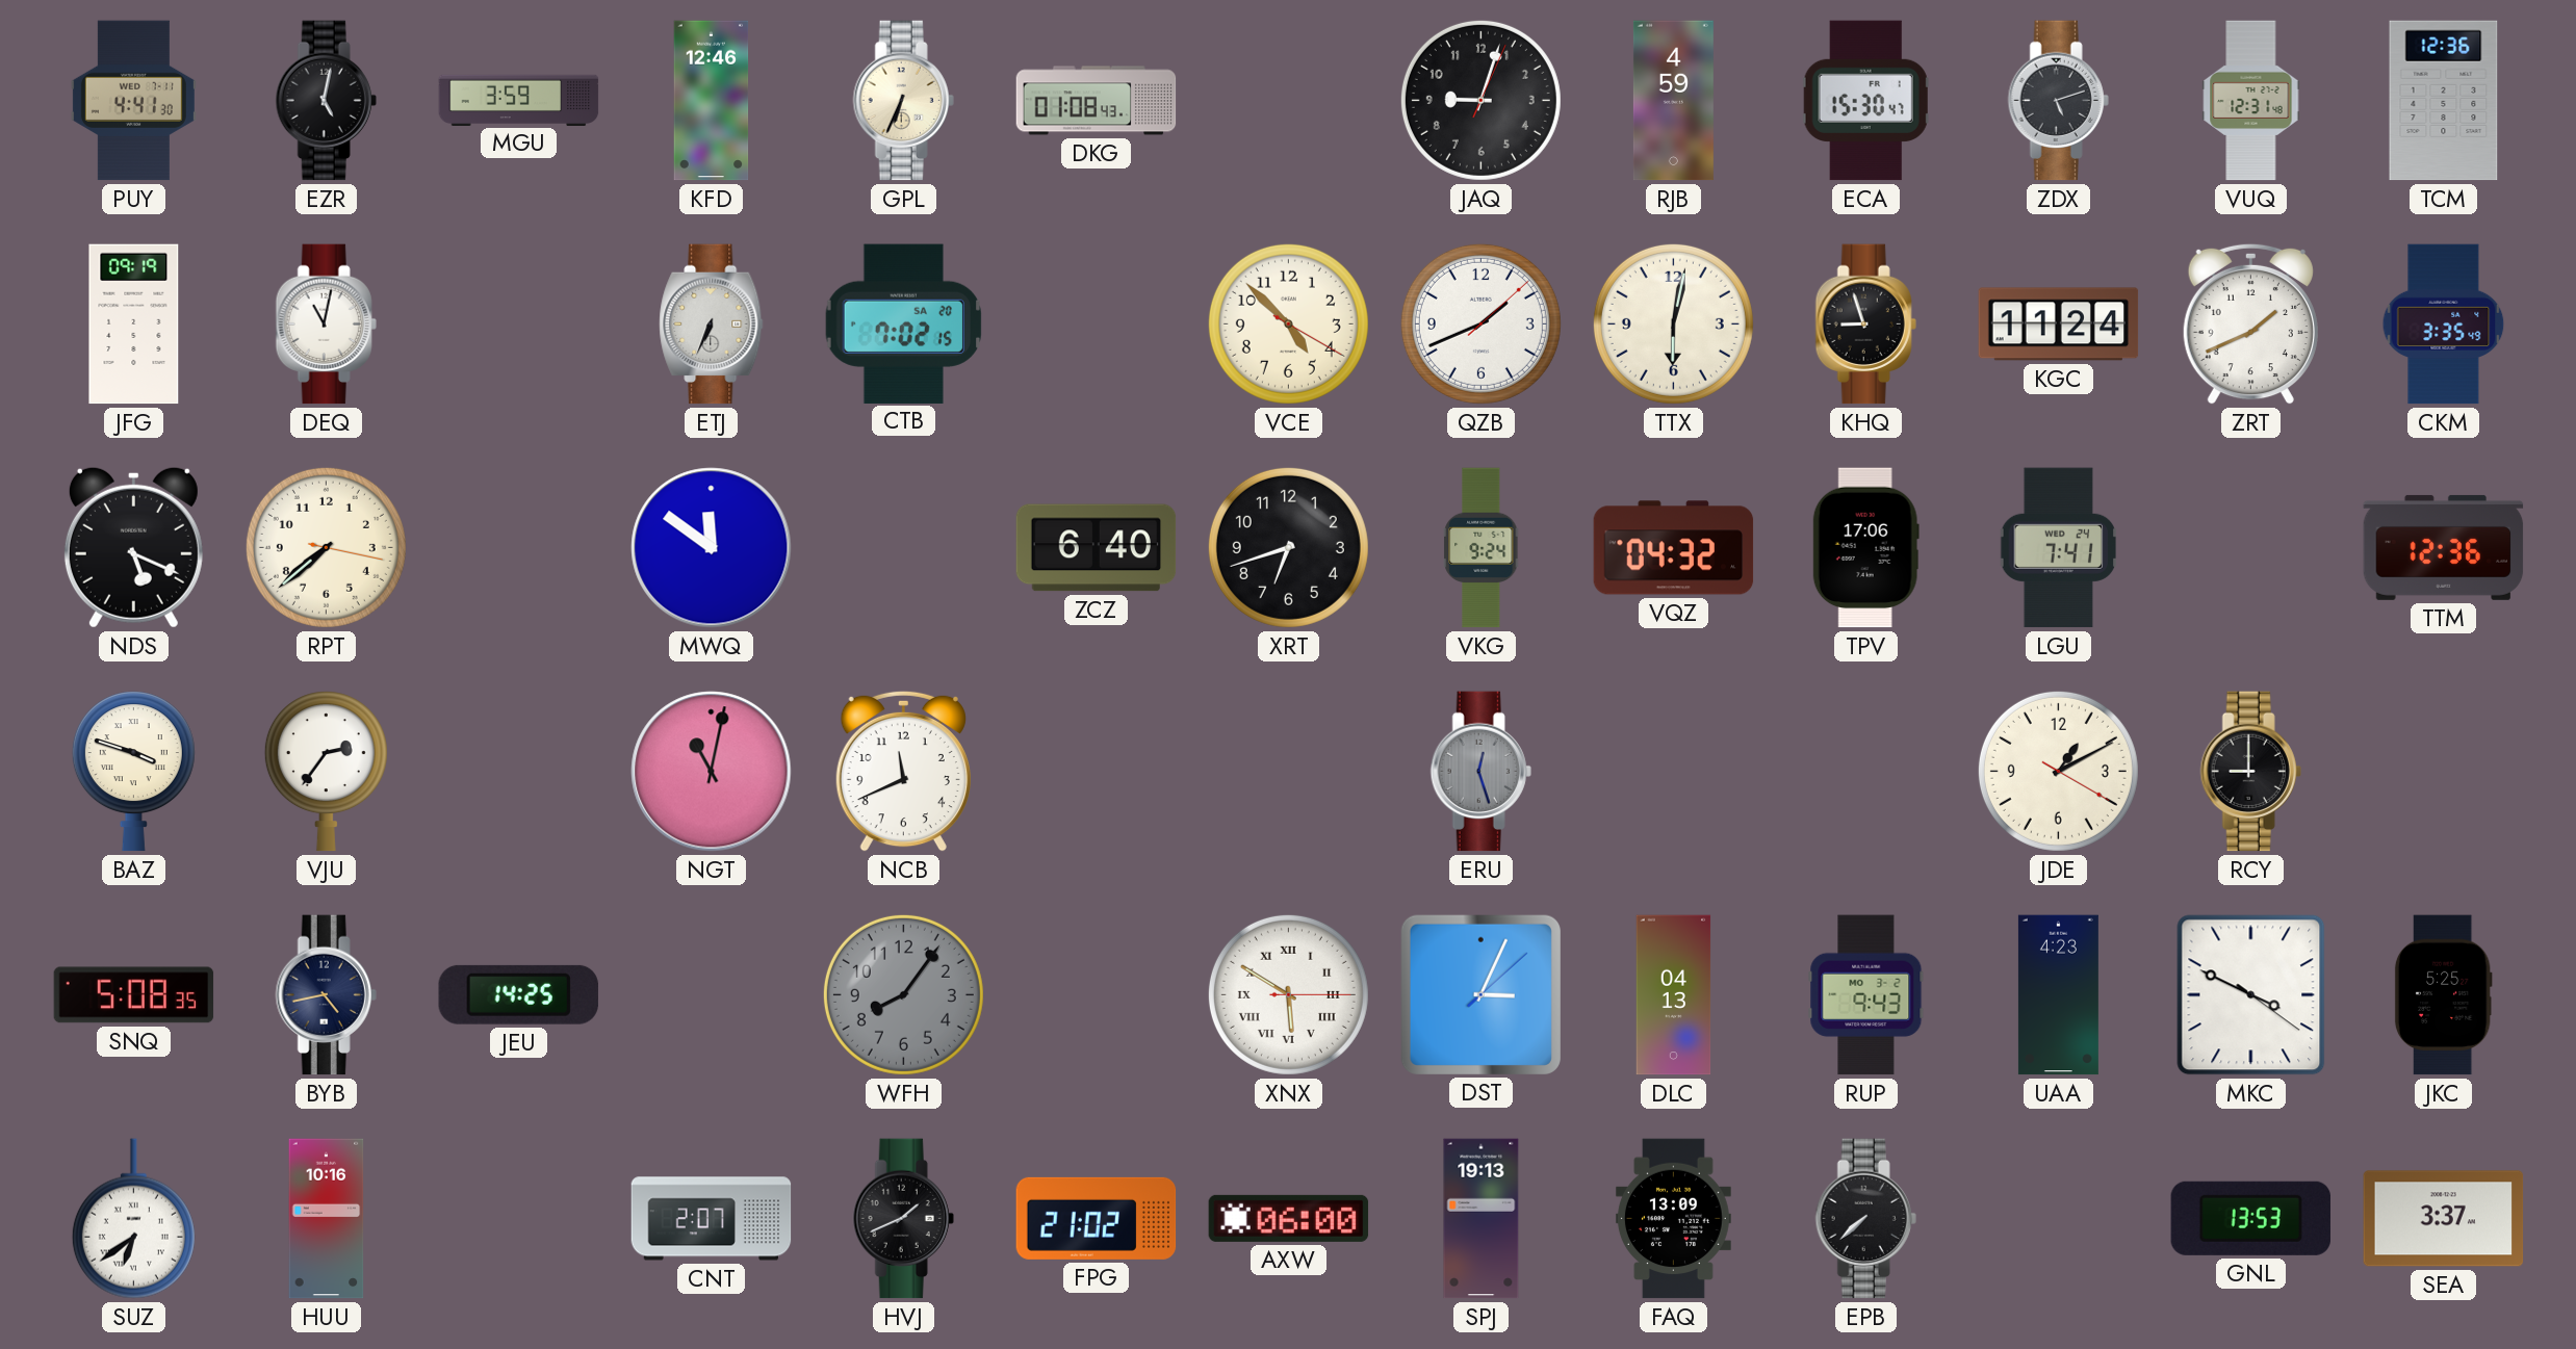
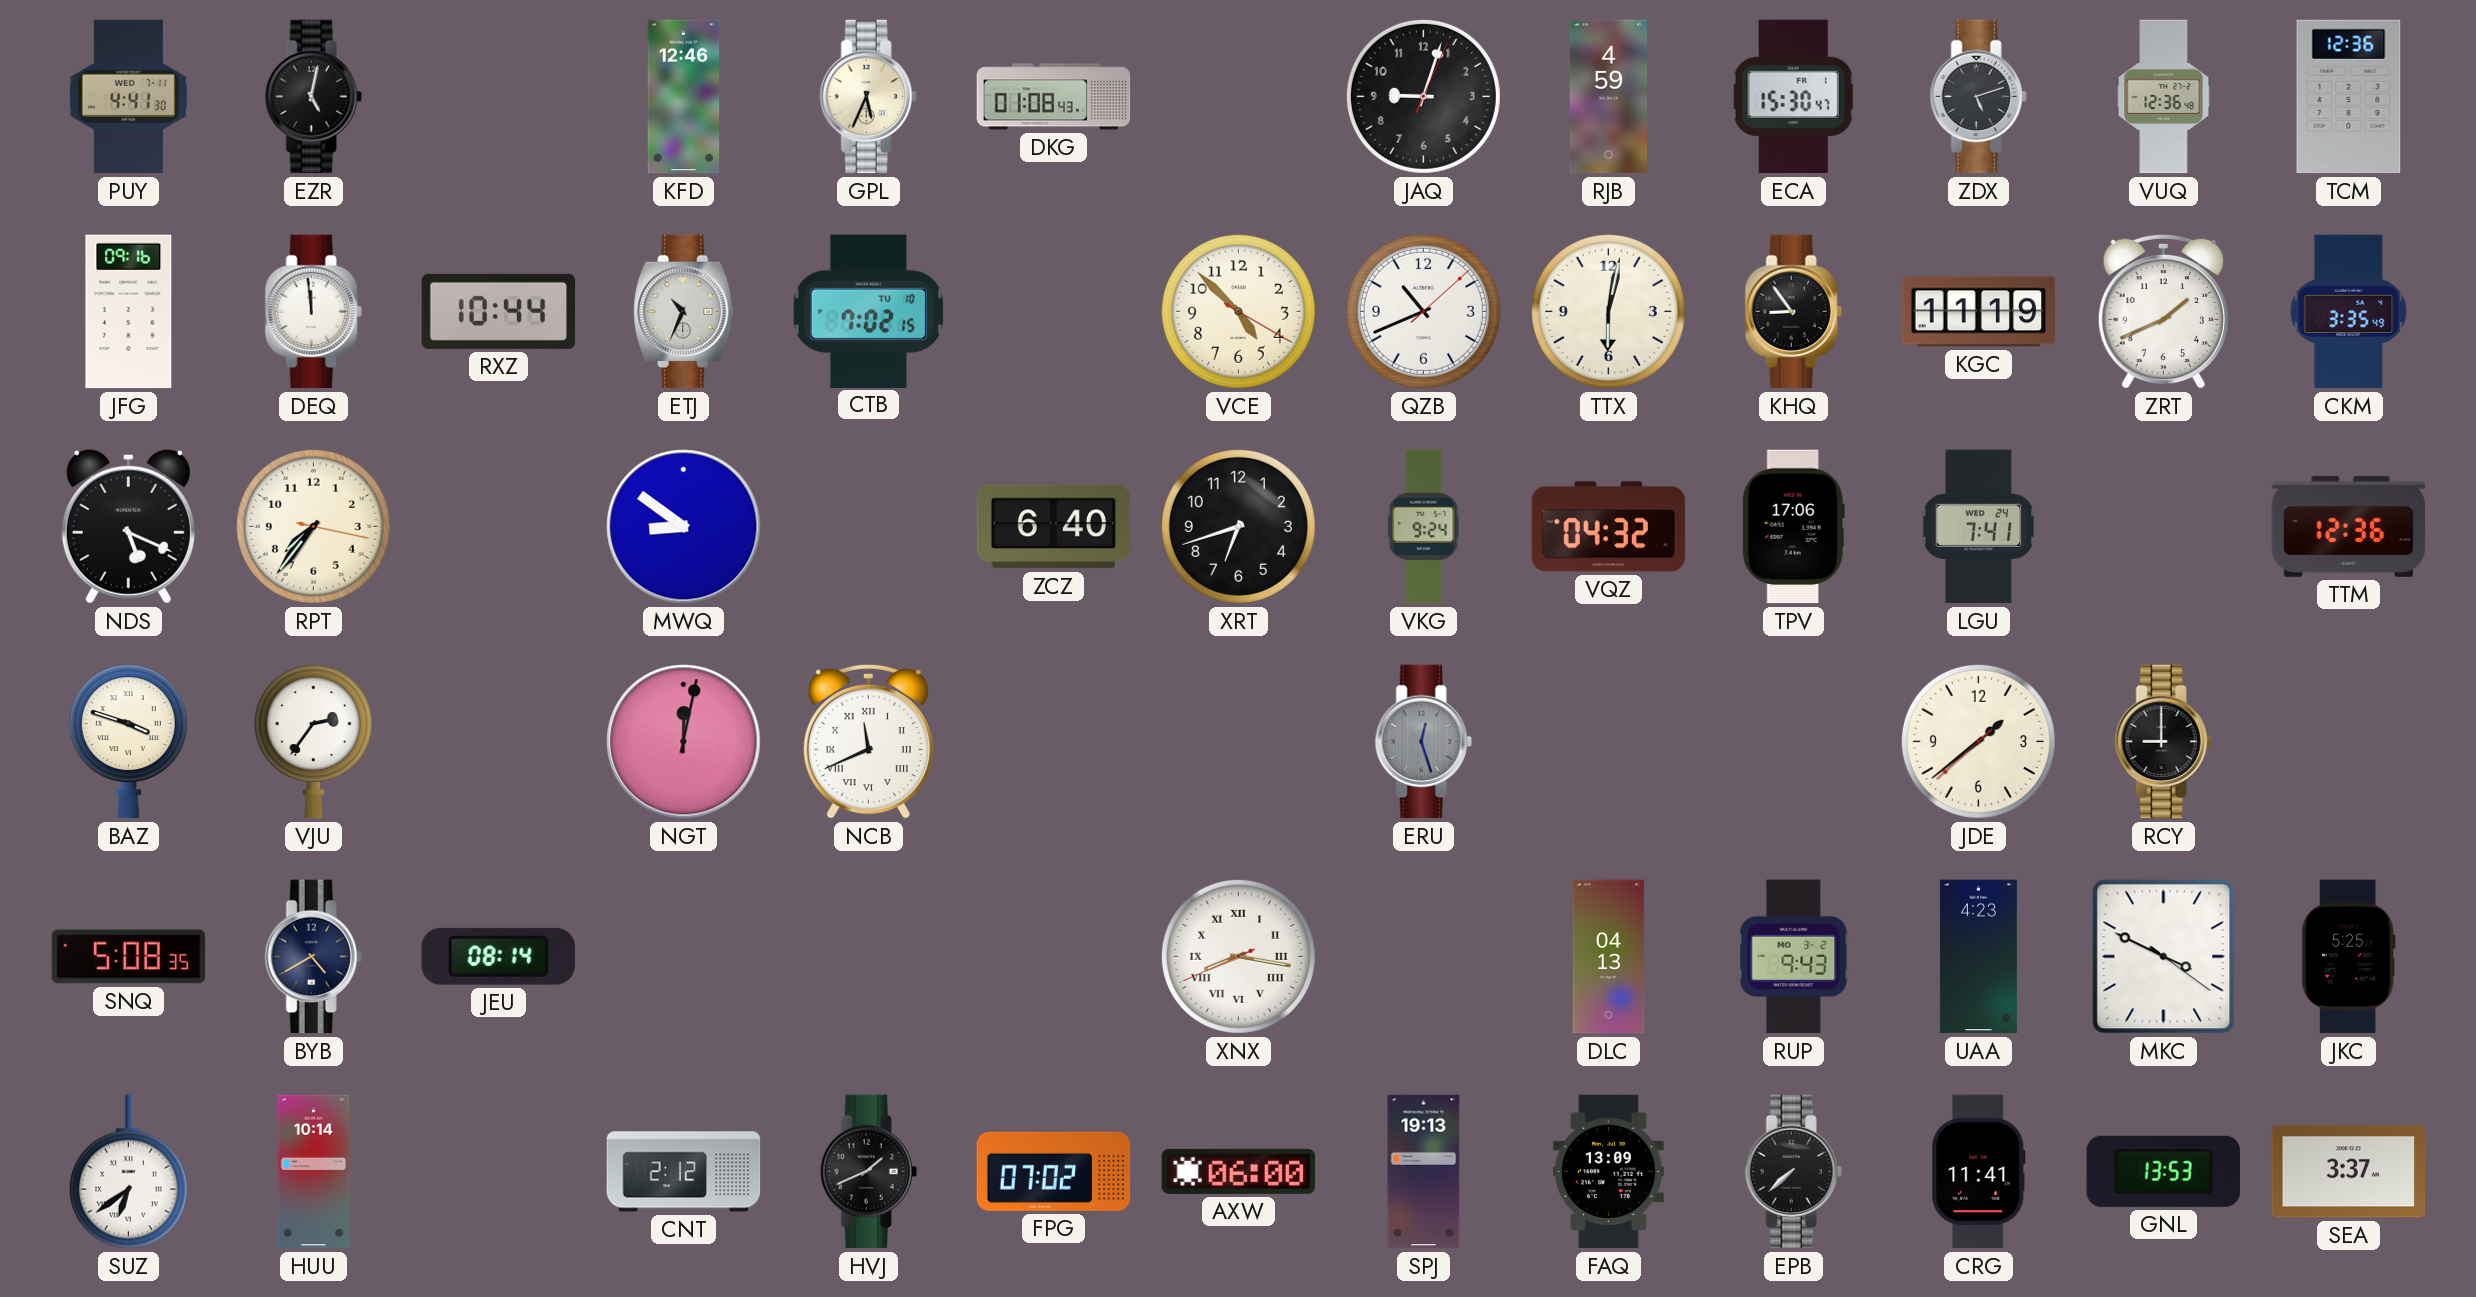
MGU: 3:59 -> none
GPL: 6:34 -> 5:34
VUQ: 12:31 -> 12:36
JFG: 09:19 -> 09:16
DEQ: 11:02 -> 11:59
RXZ: none -> 10:44
ETJ: 6:34 -> 10:34
CTB date: SA 20 -> TU 10
QZB: 1:41 -> 10:41
KHQ: 8:57 -> 8:54
KGC: 11:24 -> 11:19
RPT: 7:38 -> 7:36
MWQ: 11:51 -> 8:51
NGT: 11:02 -> 12:02
NCB numerals: Arabic -> Roman
JDE: 1:10 -> 1:38
BYB: 4:43 -> 4:40
JEU: 14:25 -> 08:14
WFH: 8:06 -> none
XNX: 5:50 -> 8:16
DST: 3:04 -> none
HUU: 10:16 -> 10:14
CNT: 2:07 -> 2:12
FPG: 21:02 -> 07:02
CRG: none -> 11:41
